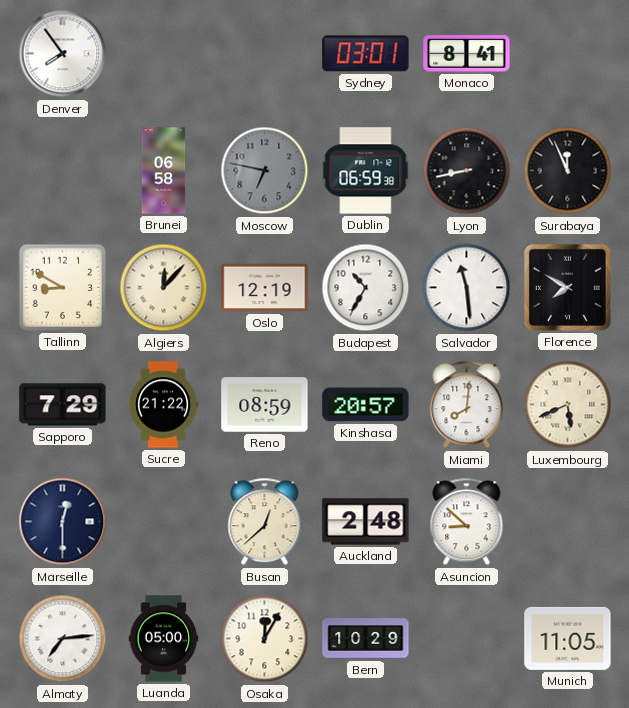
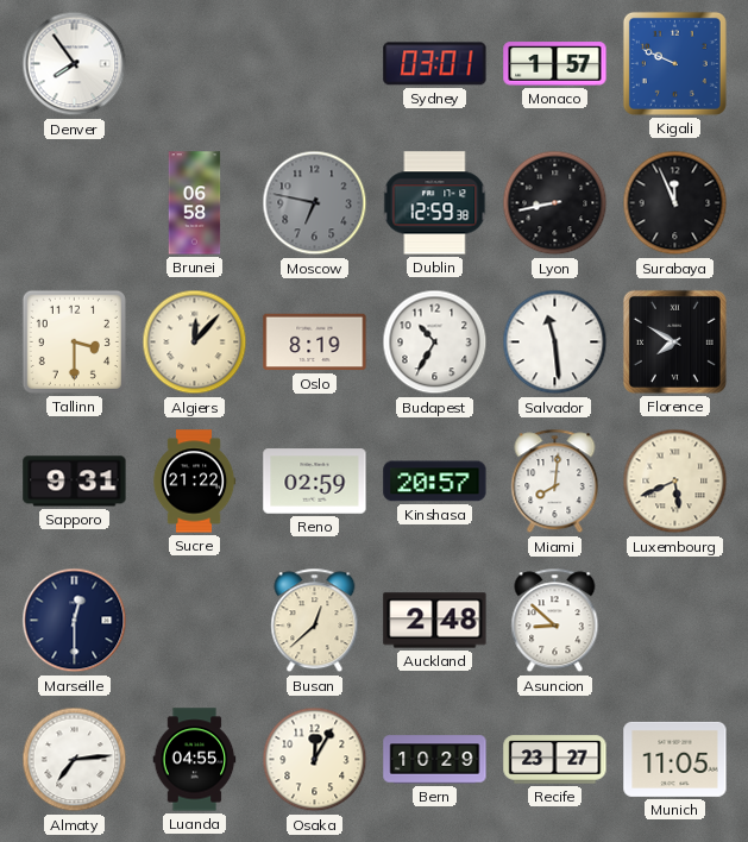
Monaco: 8:41 -> 1:57
Kigali: none -> 9:49
Dublin: 06:59 -> 12:59
Tallinn: 8:50 -> 3:30
Oslo: 12:19 -> 8:19
Sapporo: 7:29 -> 9:31
Reno: 08:59 -> 02:59
Luanda: 05:00 -> 04:55
Recife: none -> 23:27
